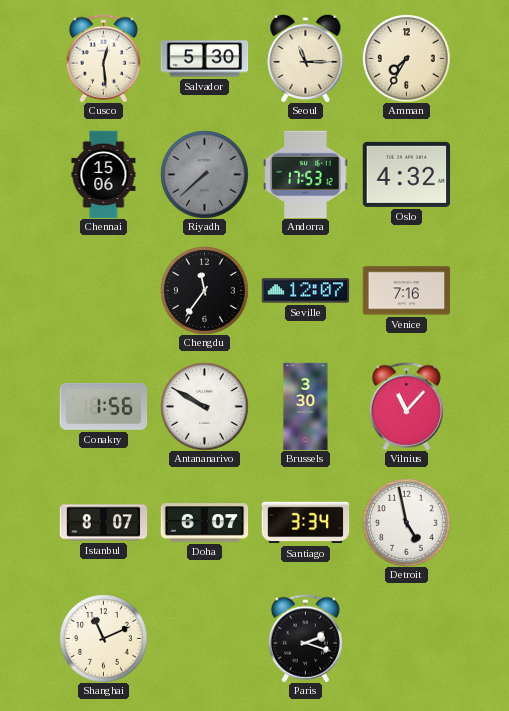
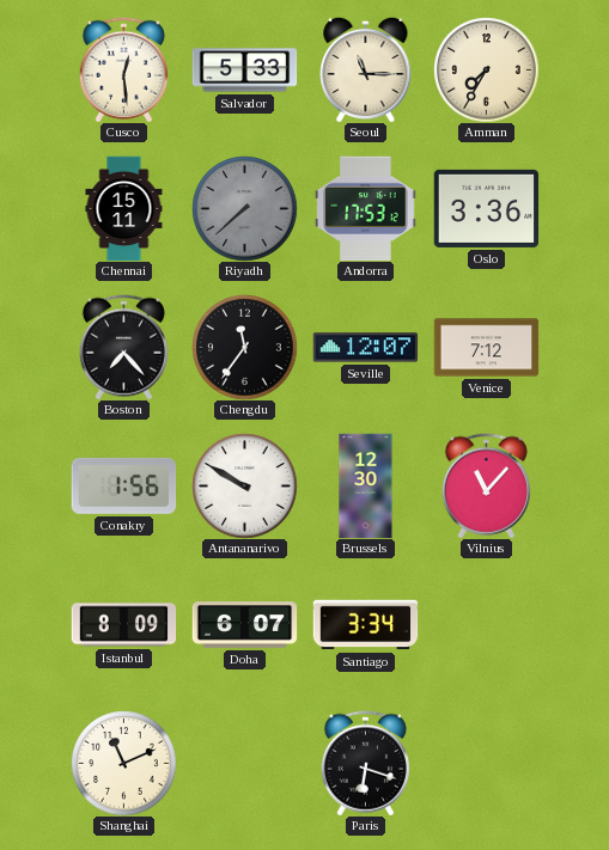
Salvador: 5:30 -> 5:33
Chennai: 15:06 -> 15:11
Oslo: 4:32 -> 3:36
Boston: none -> 7:23
Venice: 7:16 -> 7:12
Brussels: 3:30 -> 12:30
Istanbul: 8:07 -> 8:09
Detroit: 4:58 -> none
Paris: 2:18 -> 6:18
